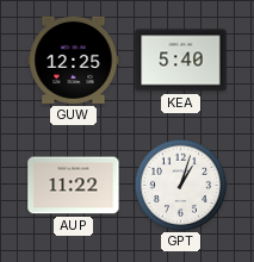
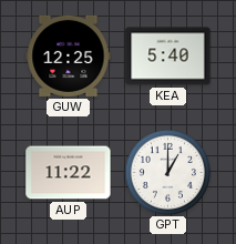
GPT: 1:03 -> 1:00
